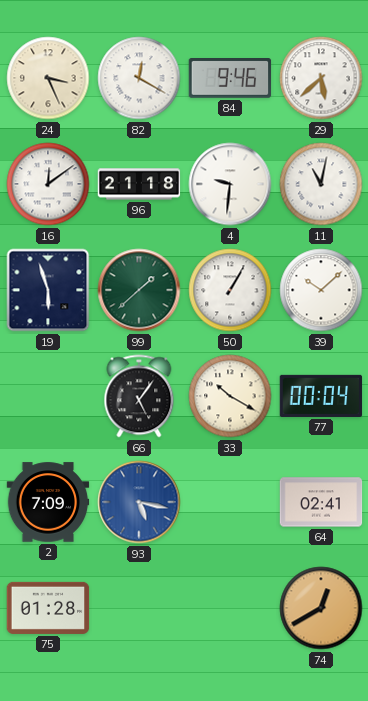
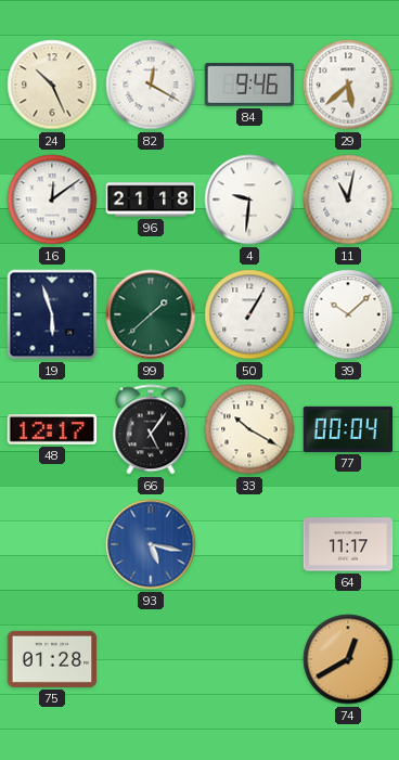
24: 3:26 -> 10:26
48: none -> 12:17
2: 7:09 -> none
64: 02:41 -> 11:17
